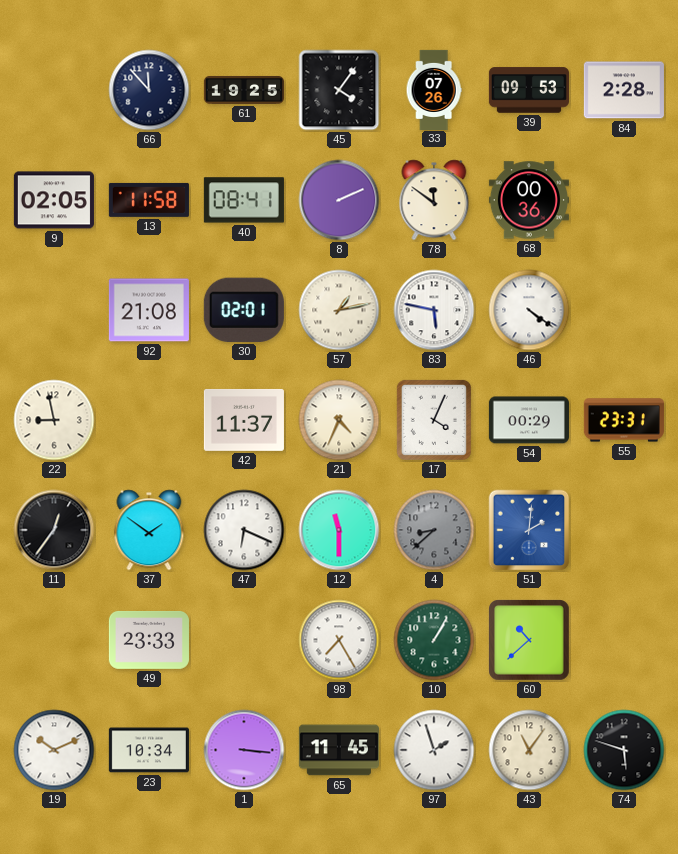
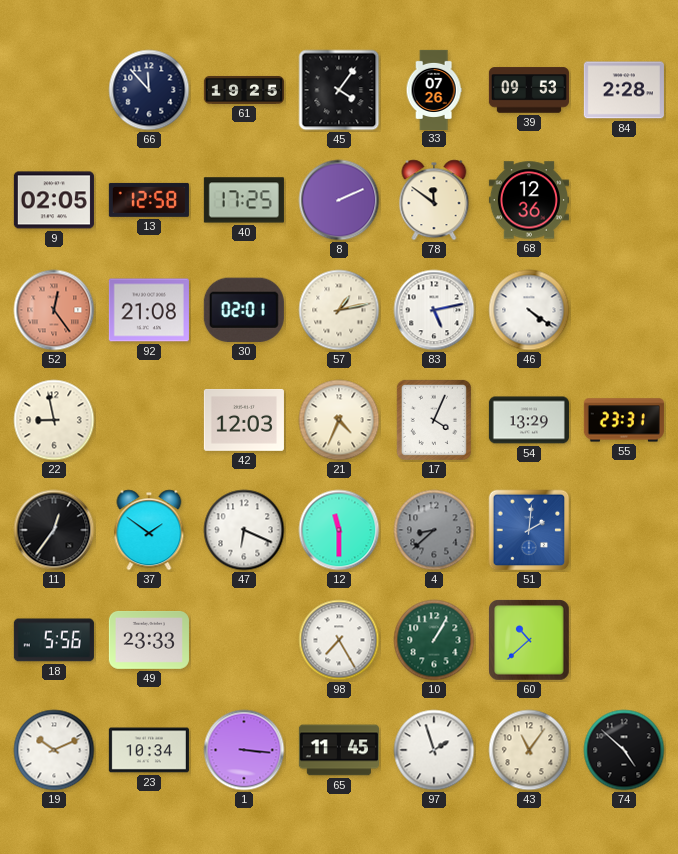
13: 11:58 -> 12:58
40: 08:41 -> 17:25
68: 00:36 -> 12:36
52: none -> 12:24
83: 5:47 -> 5:13
42: 11:37 -> 12:03
54: 00:29 -> 13:29
18: none -> 5:56
74: 5:48 -> 4:52
